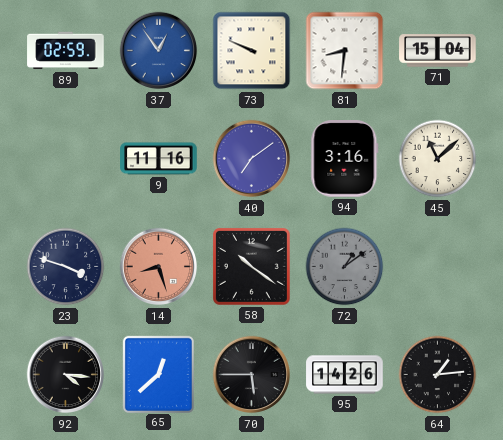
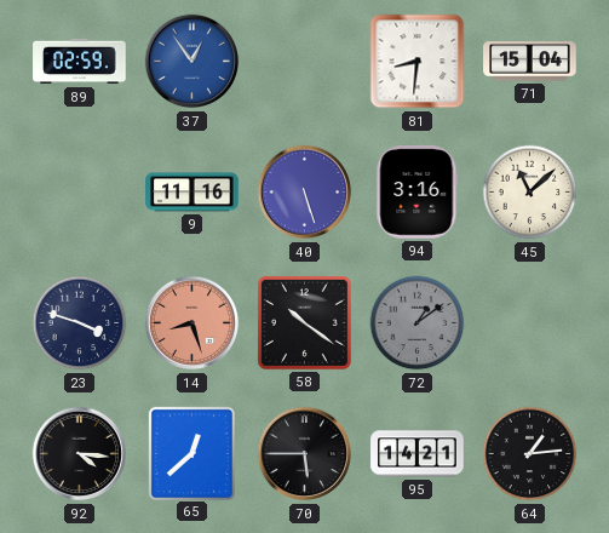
73: 9:49 -> none
40: 7:09 -> 5:27
95: 14:26 -> 14:21
